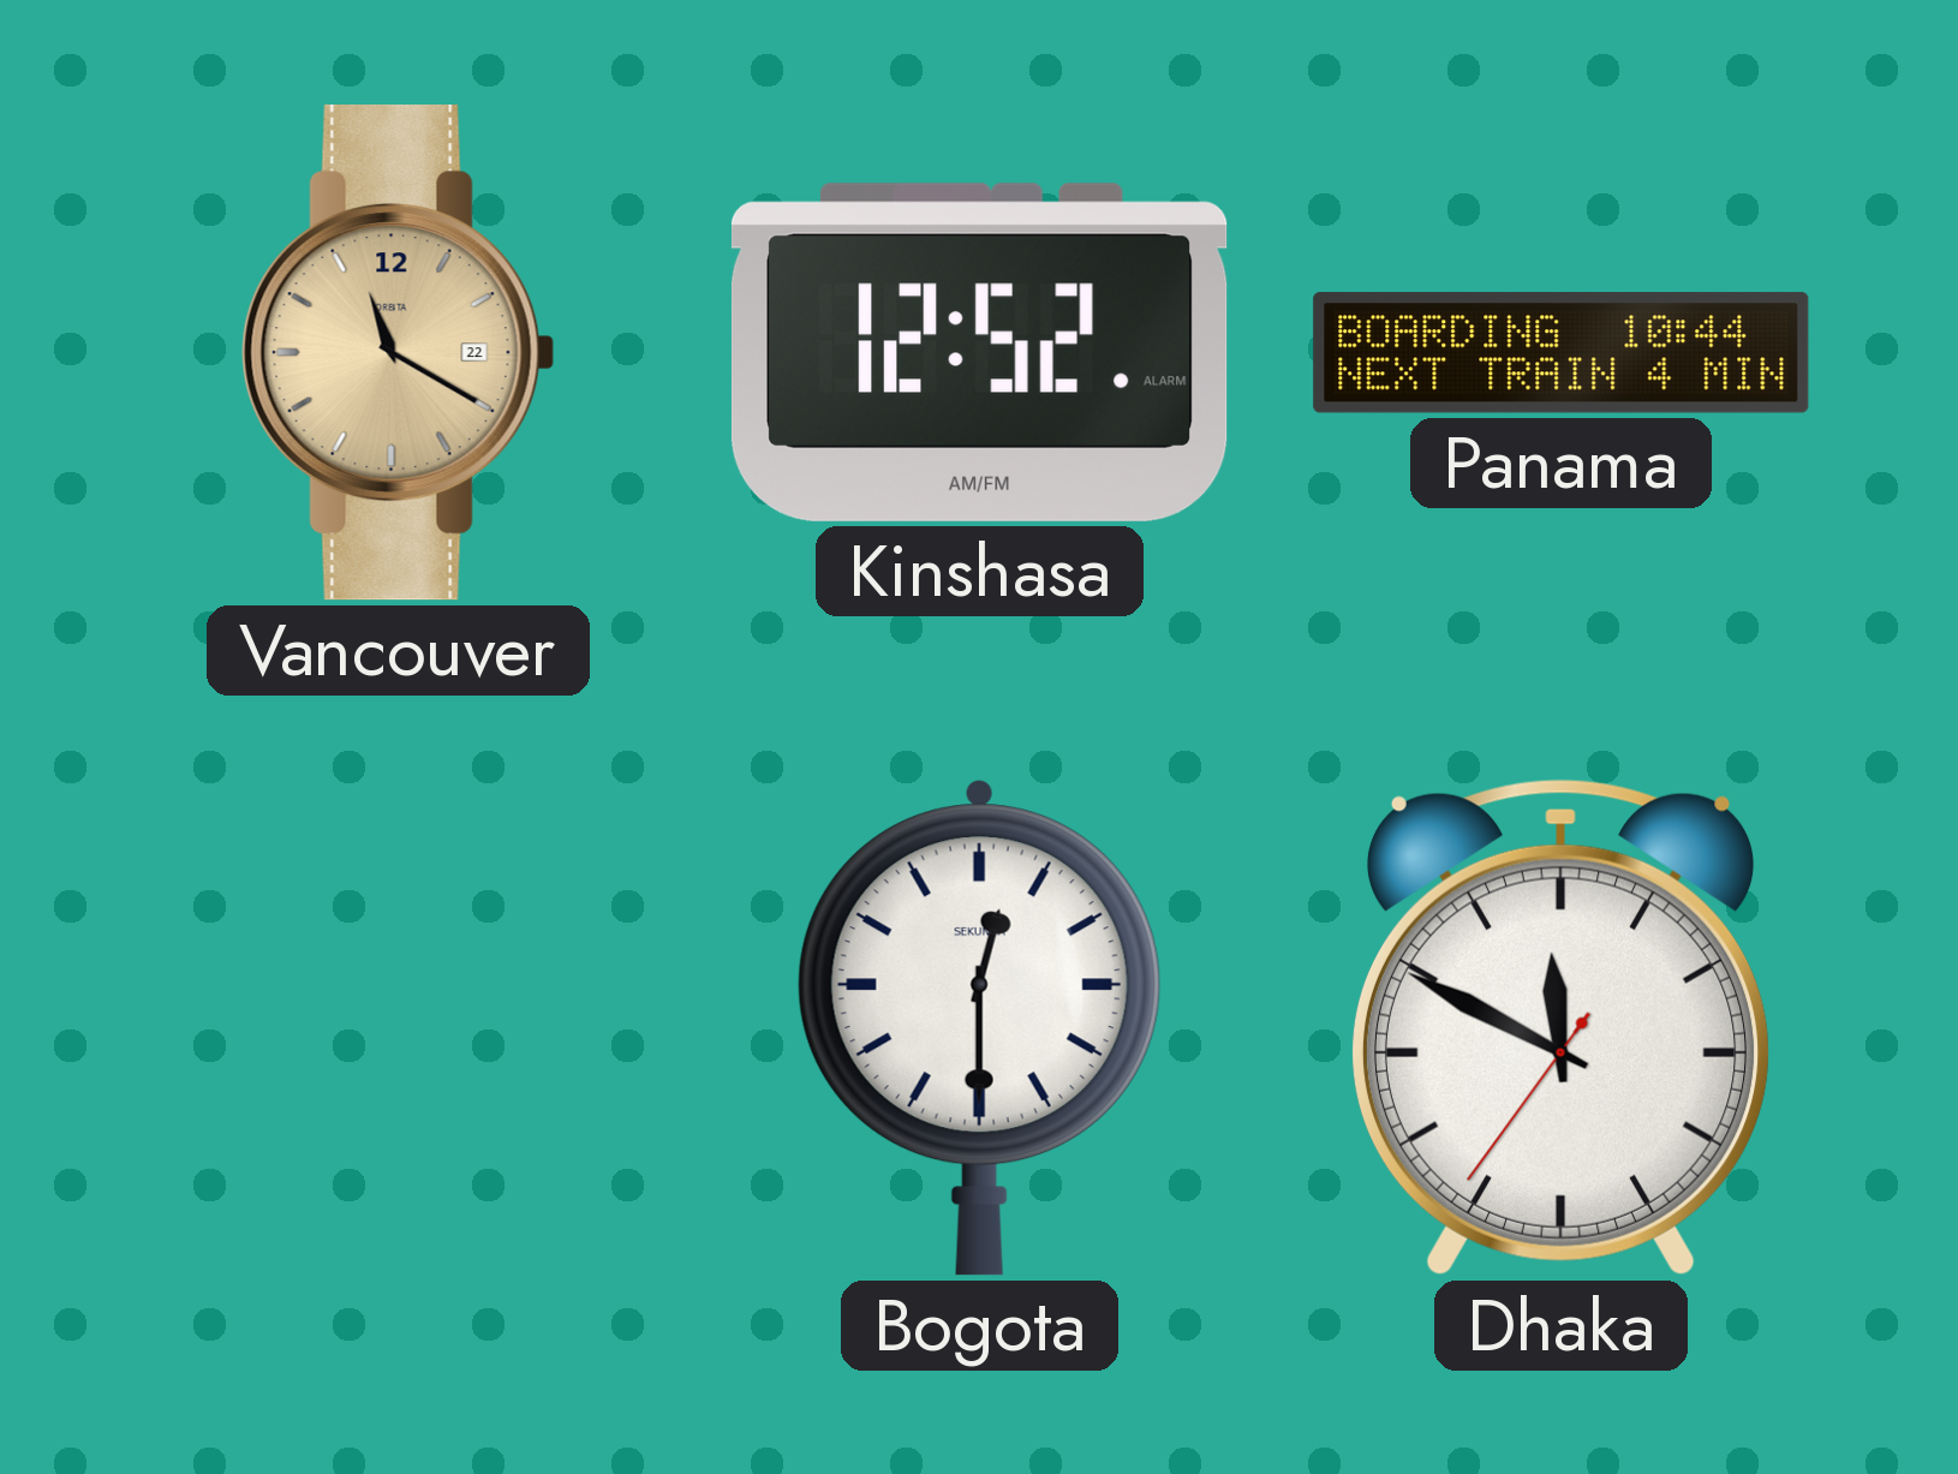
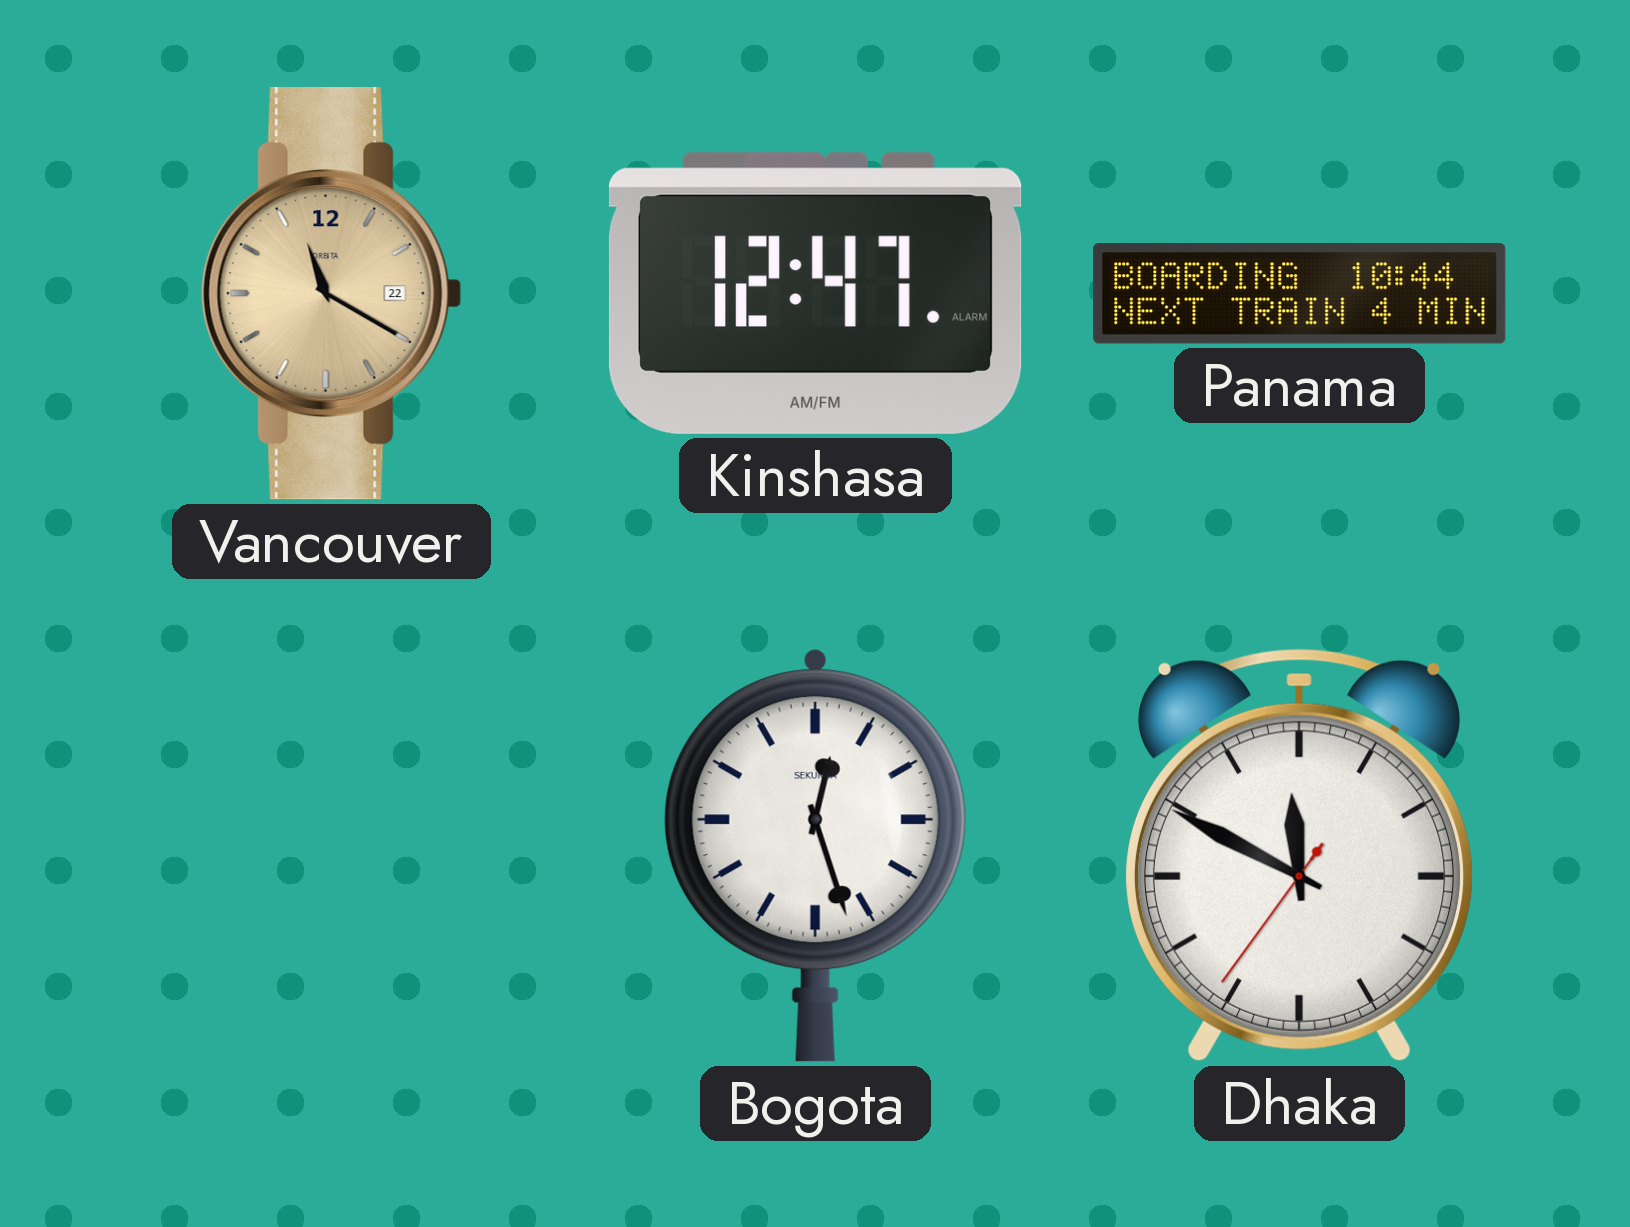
Kinshasa: 12:52 -> 12:47
Bogota: 12:30 -> 12:27
